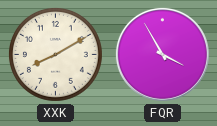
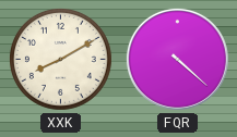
FQR: 3:55 -> 4:22
